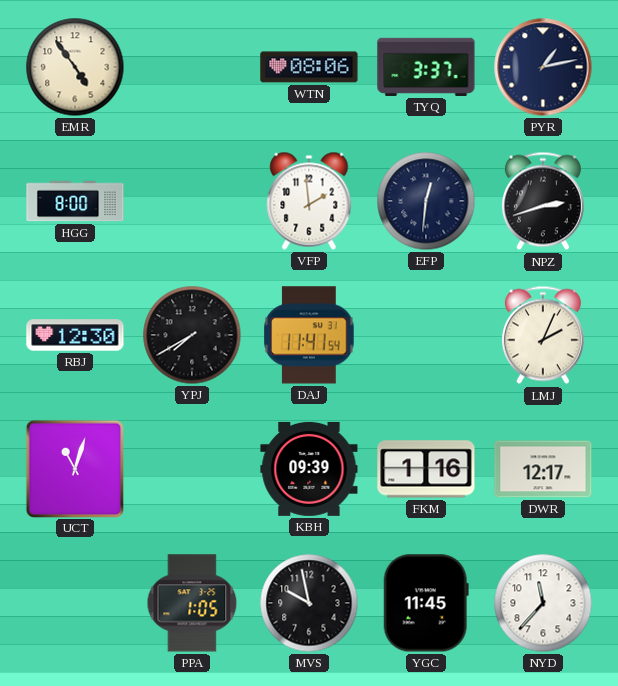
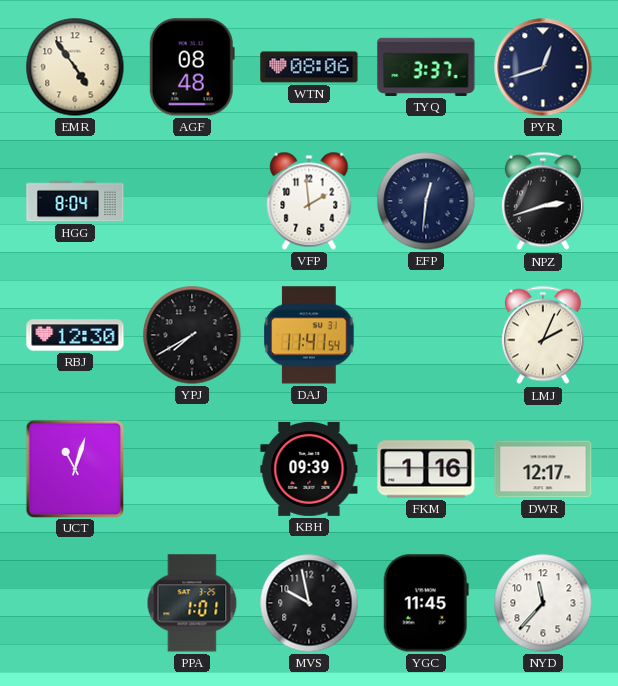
AGF: none -> 08:48
PYR: 1:13 -> 12:42
HGG: 8:00 -> 8:04
PPA: 1:05 -> 1:01
